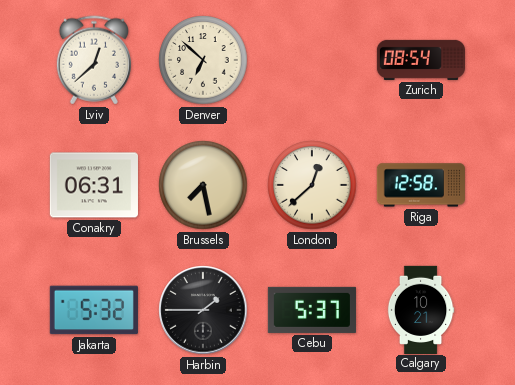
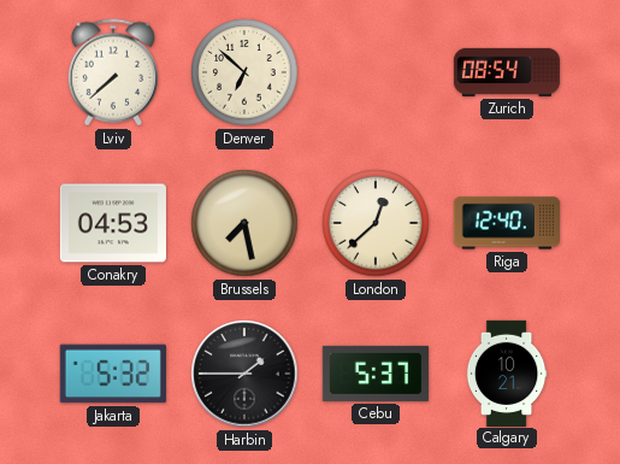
Lviv: 12:38 -> 7:38
Conakry: 06:31 -> 04:53
Riga: 12:58 -> 12:40
